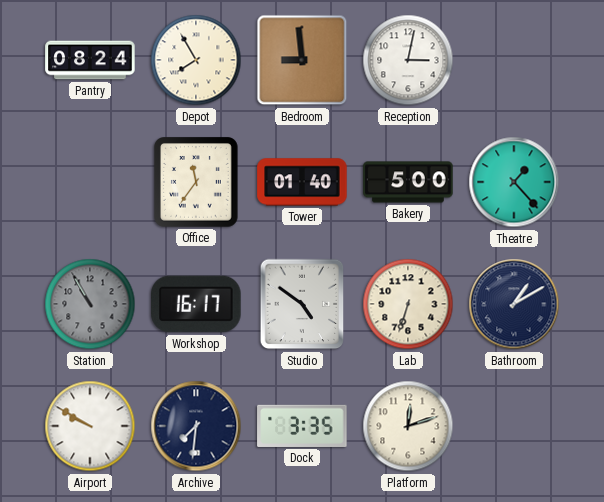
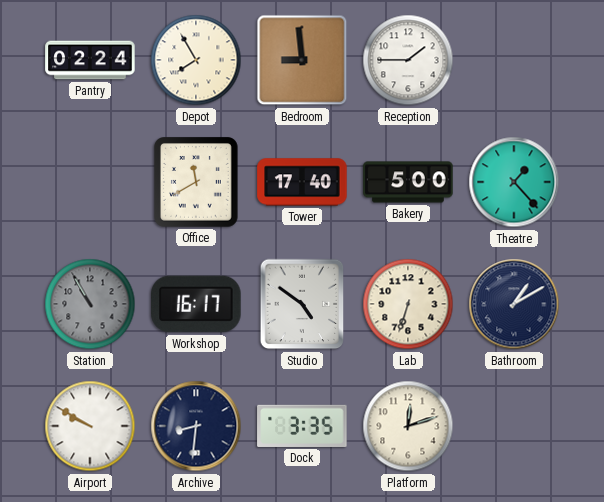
Pantry: 08:24 -> 02:24
Reception: 3:02 -> 1:45
Office: 11:36 -> 11:40
Tower: 01:40 -> 17:40
Archive: 7:31 -> 8:31
